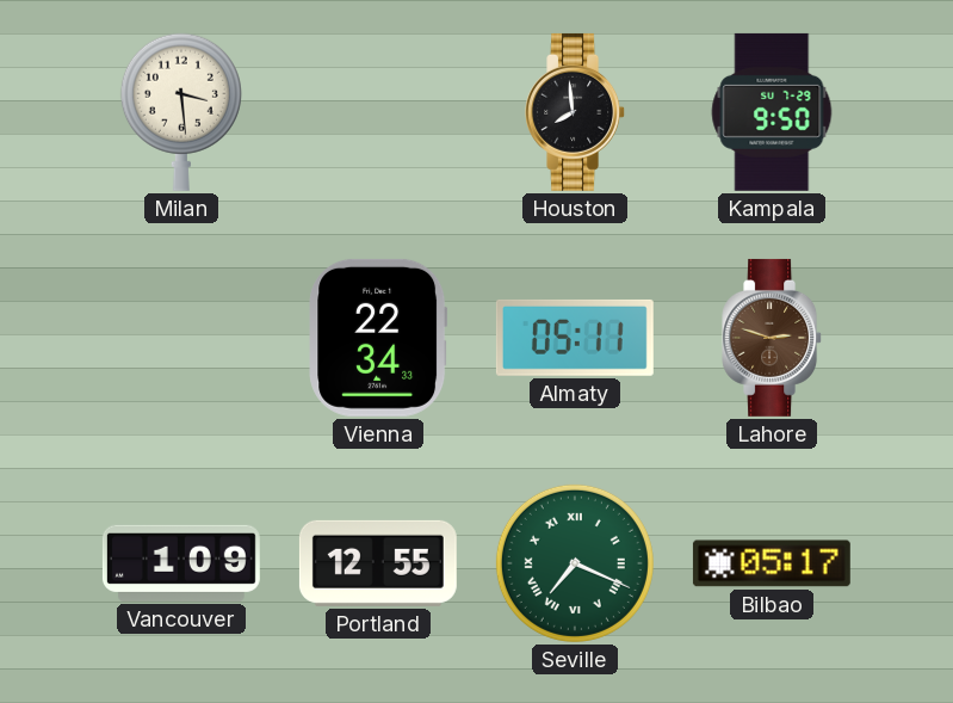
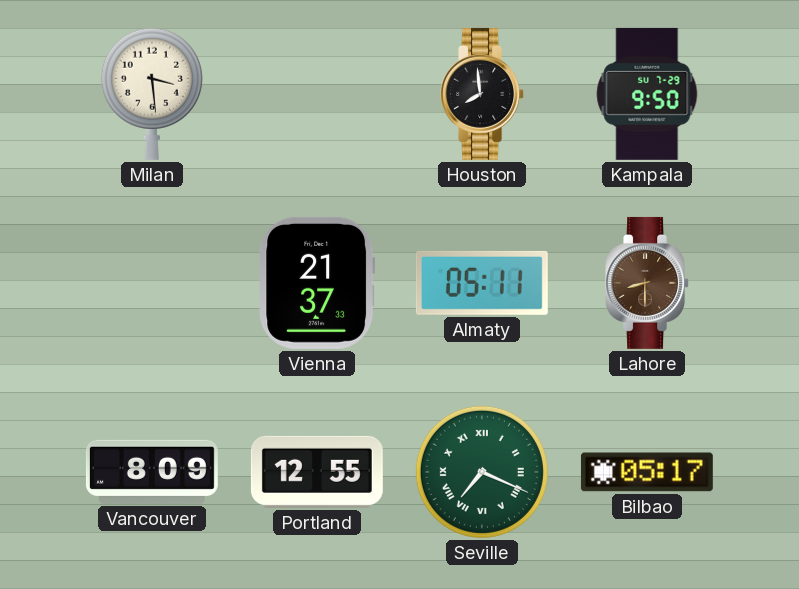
Vienna: 22:34 -> 21:37
Lahore: 2:48 -> 8:30
Vancouver: 1:09 -> 8:09
